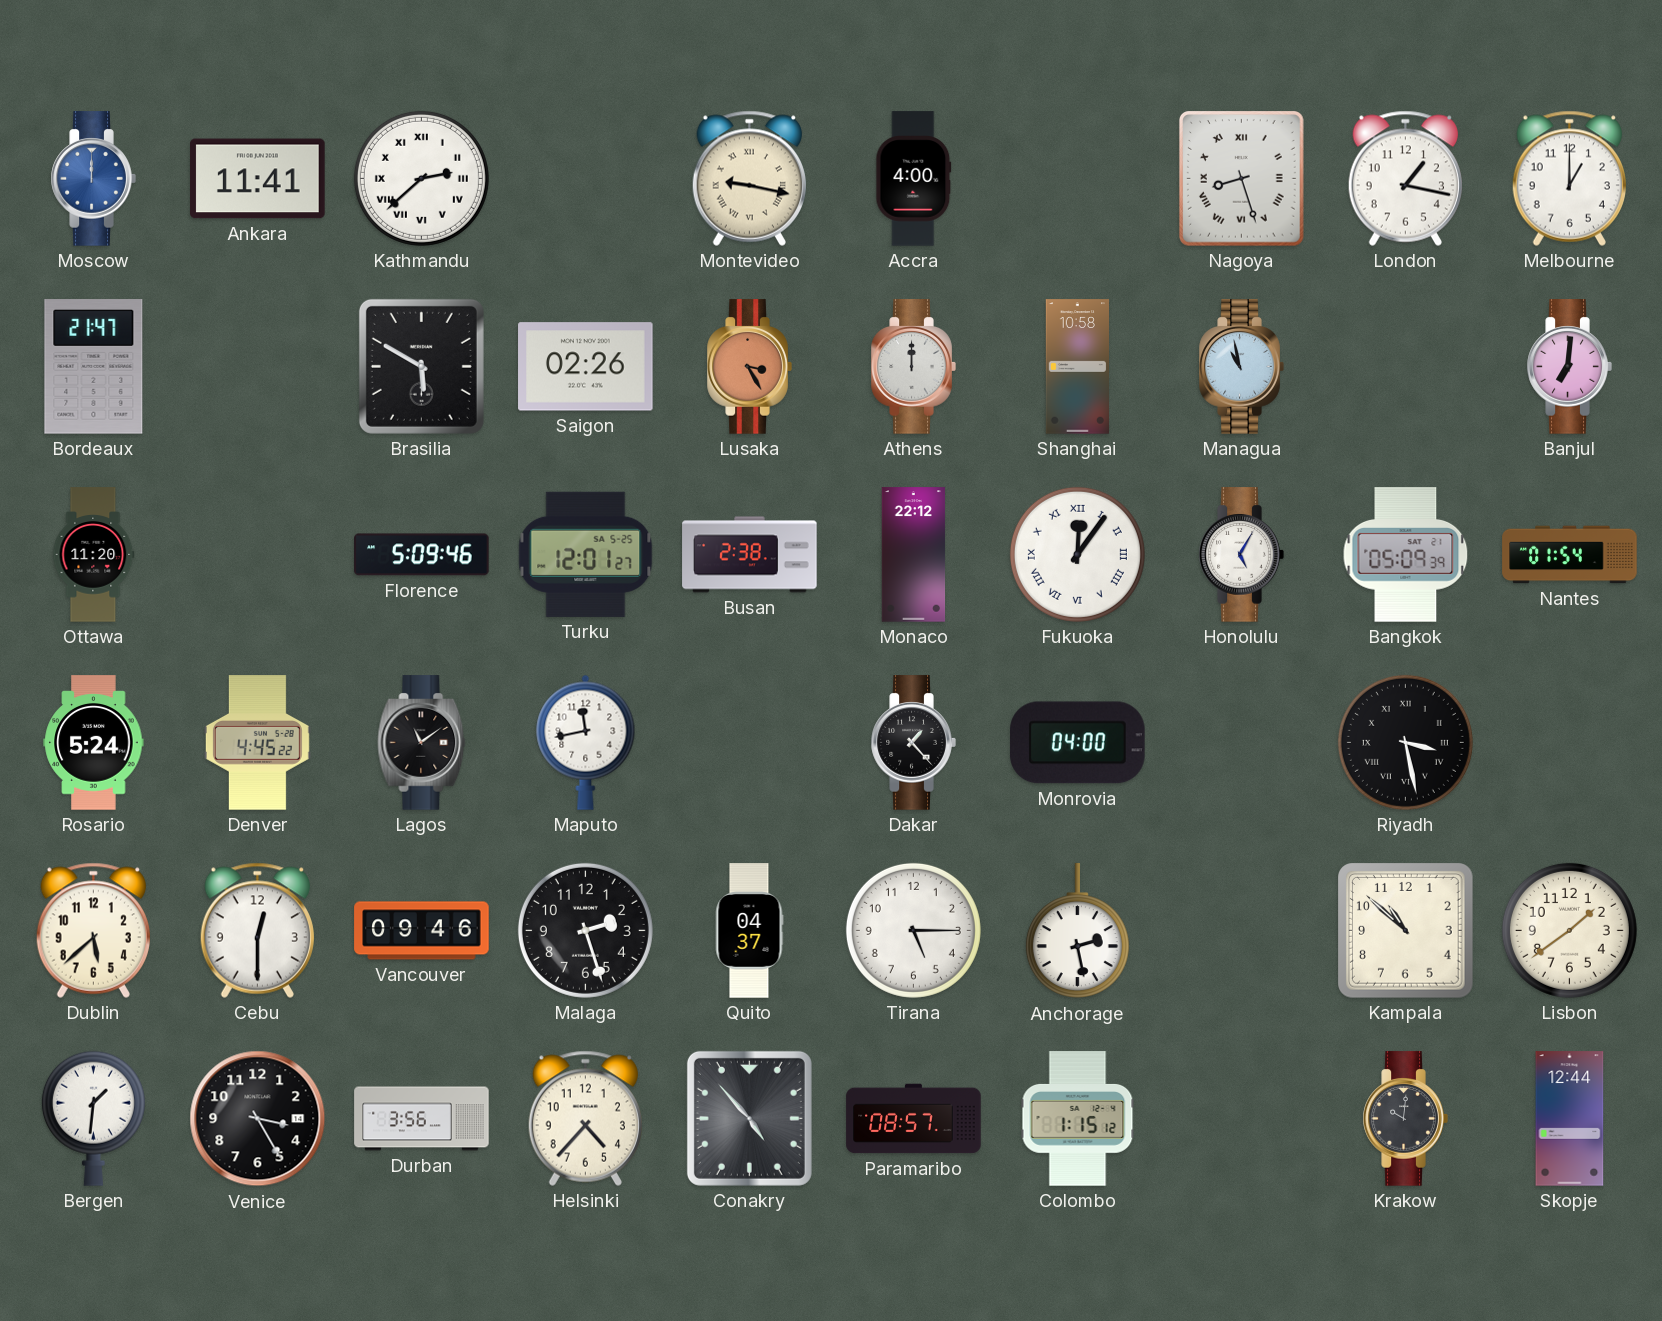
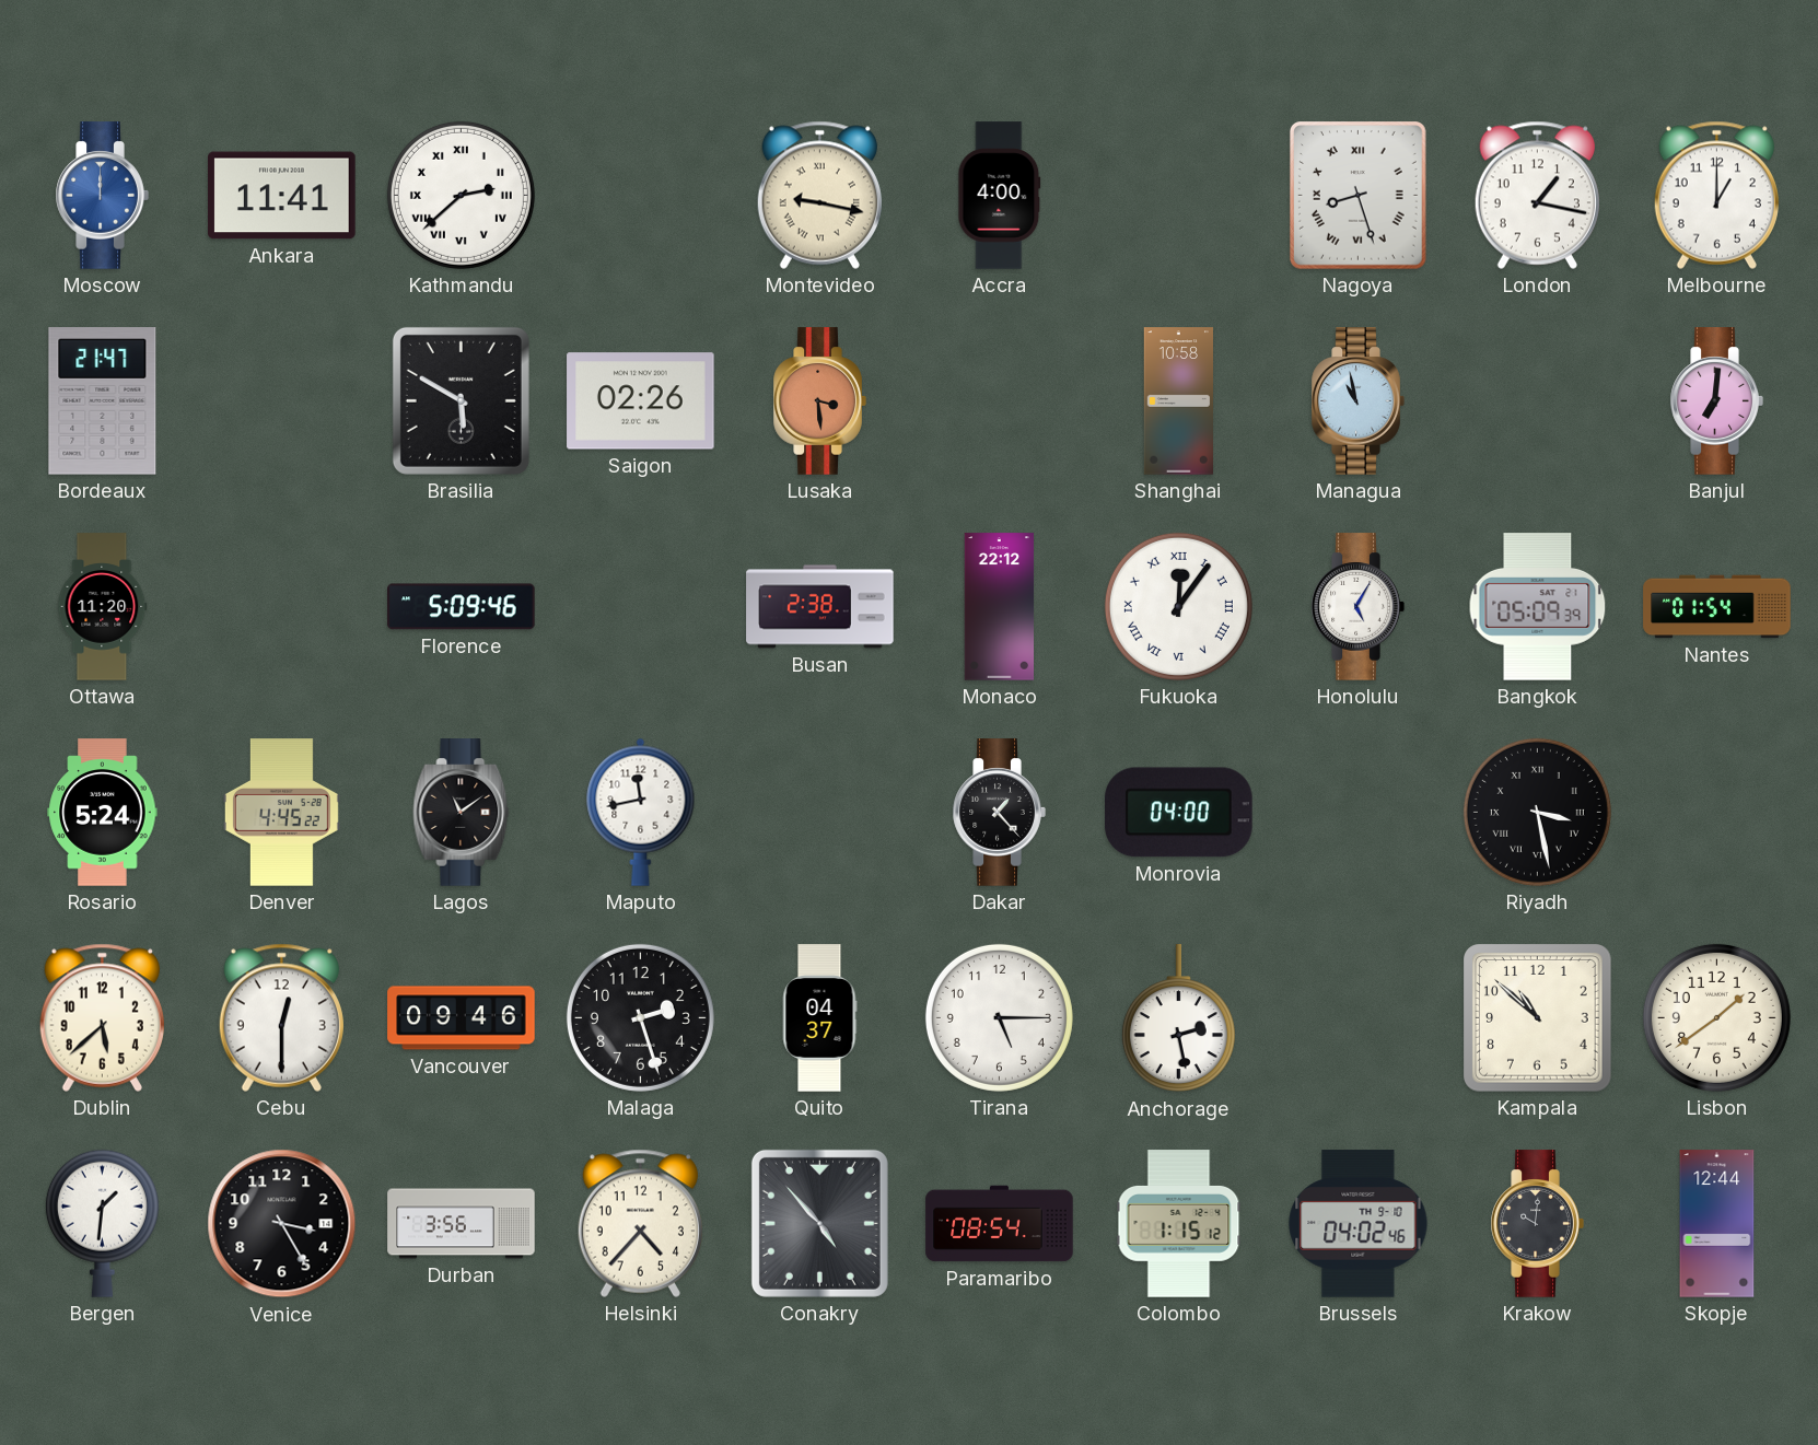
Lusaka: 3:25 -> 3:29
Athens: 12:00 -> none
Turku: 12:01 -> none
Paramaribo: 08:57 -> 08:54
Brussels: none -> 04:02
